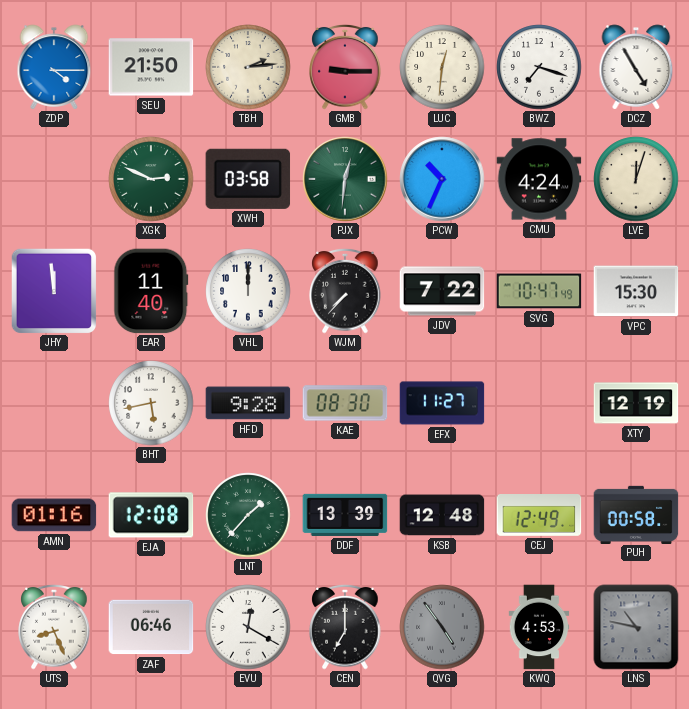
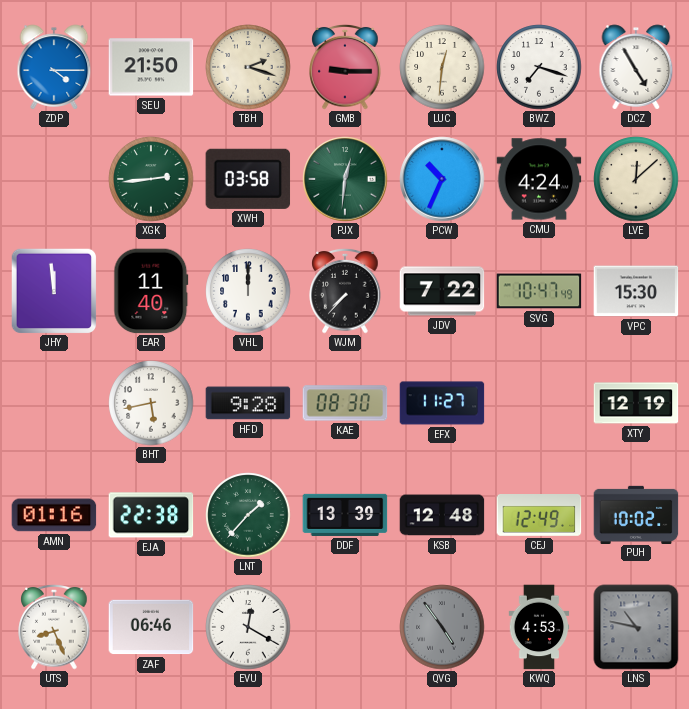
TBH: 2:14 -> 2:18
XGK: 2:49 -> 2:44
LVE: 12:03 -> 12:08
EJA: 12:08 -> 22:38
PUH: 00:58 -> 10:02
CEN: 7:00 -> none
